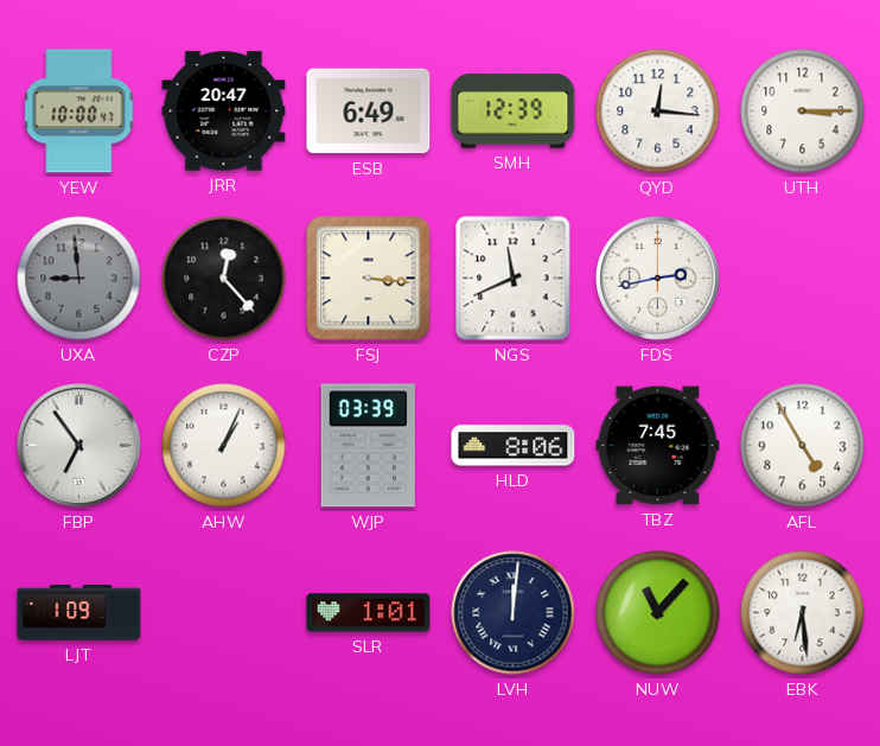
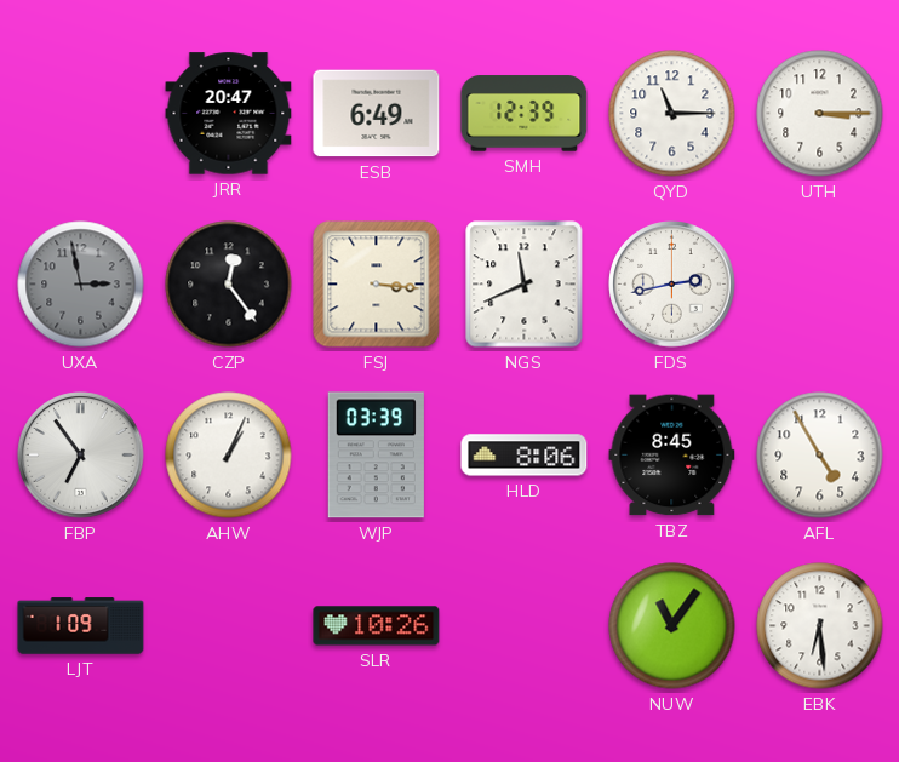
YEW: 10:00 -> none
QYD: 12:16 -> 11:15
UXA: 8:59 -> 2:58
CZP: 12:23 -> 12:24
TBZ: 7:45 -> 8:45
SLR: 1:01 -> 10:26
LVH: 12:01 -> none
NUW: 11:07 -> 11:06
